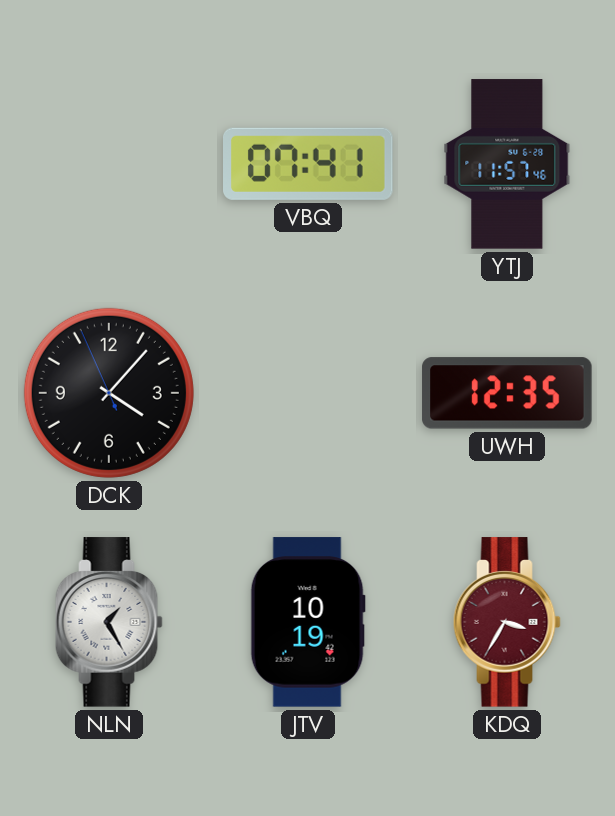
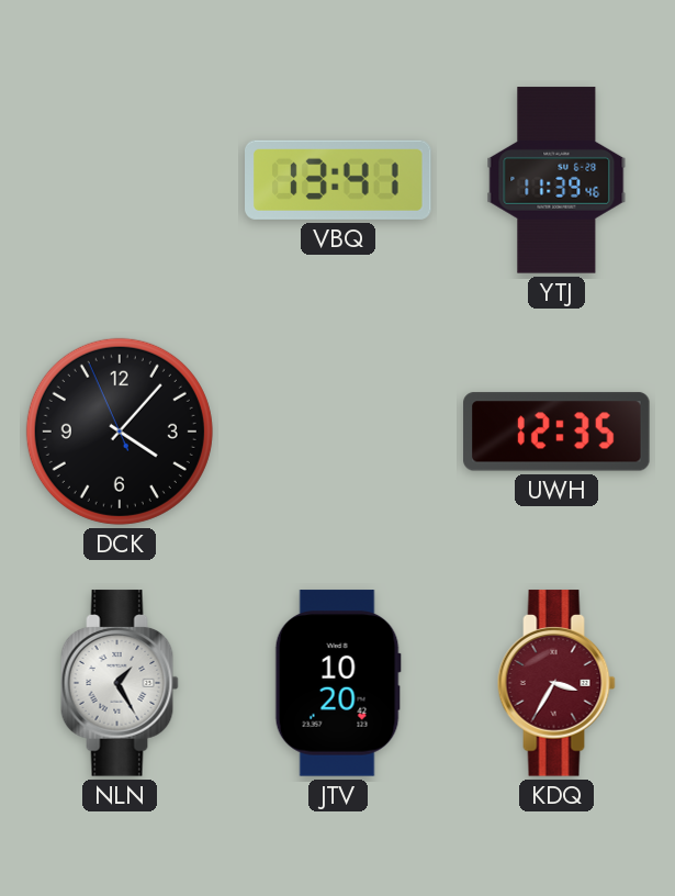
VBQ: 07:41 -> 13:41
YTJ: 11:57 -> 11:39
JTV: 10:19 -> 10:20
